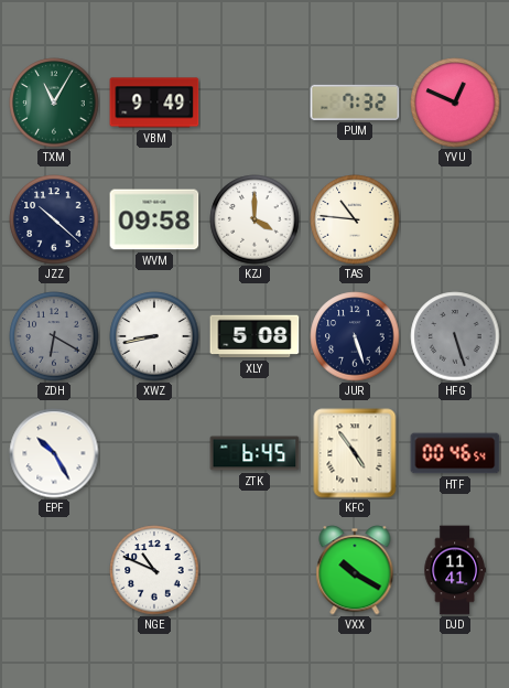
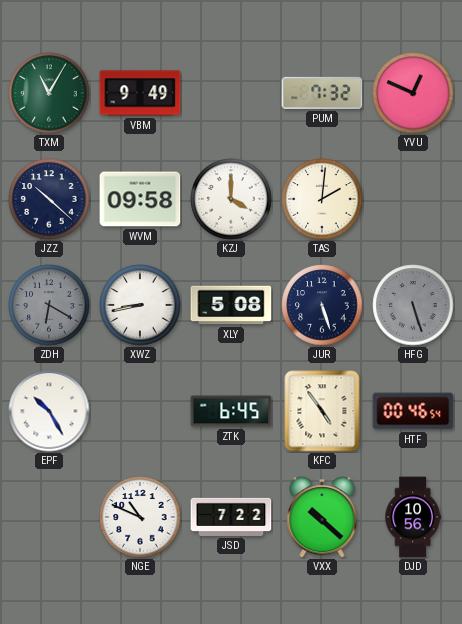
TAS: 10:46 -> 2:01
JSD: none -> 7:22
VXX: 10:20 -> 10:22
DJD: 11:41 -> 10:56
